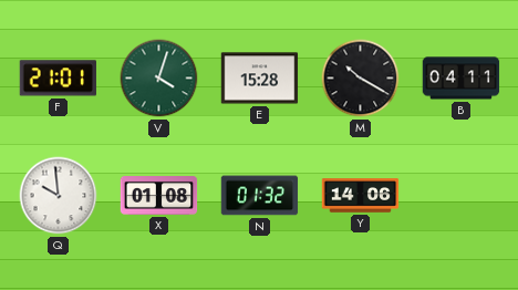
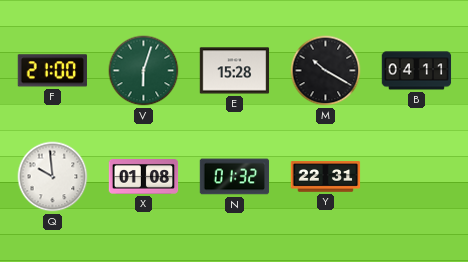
F: 21:01 -> 21:00
V: 4:03 -> 6:03
Y: 14:06 -> 22:31
